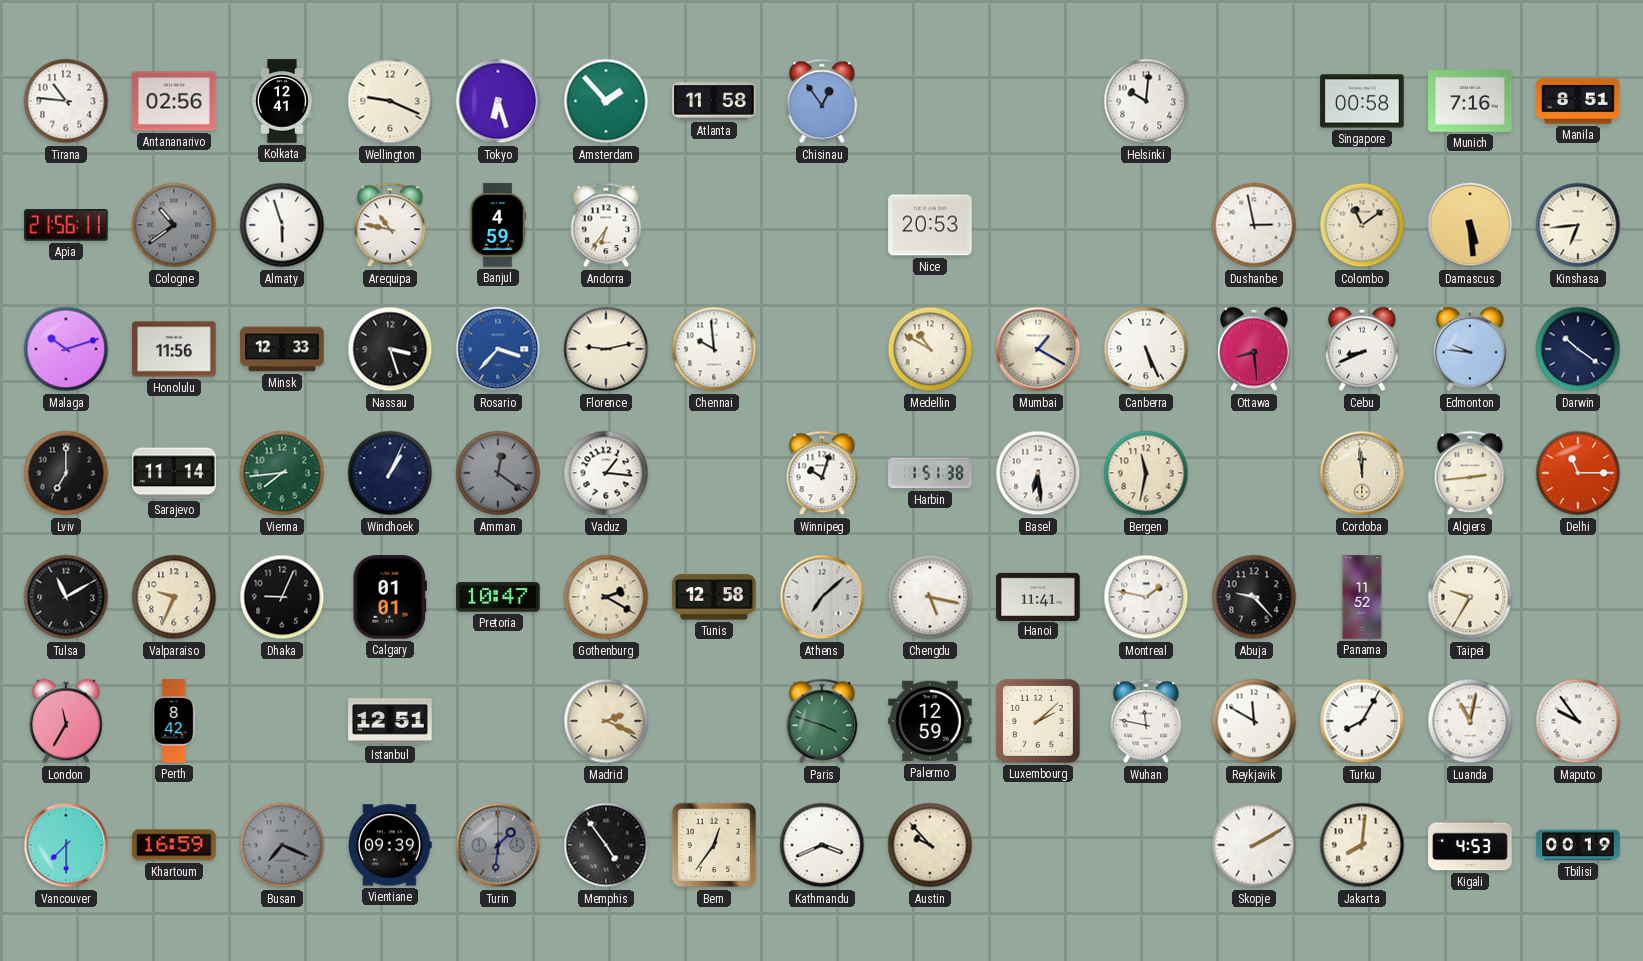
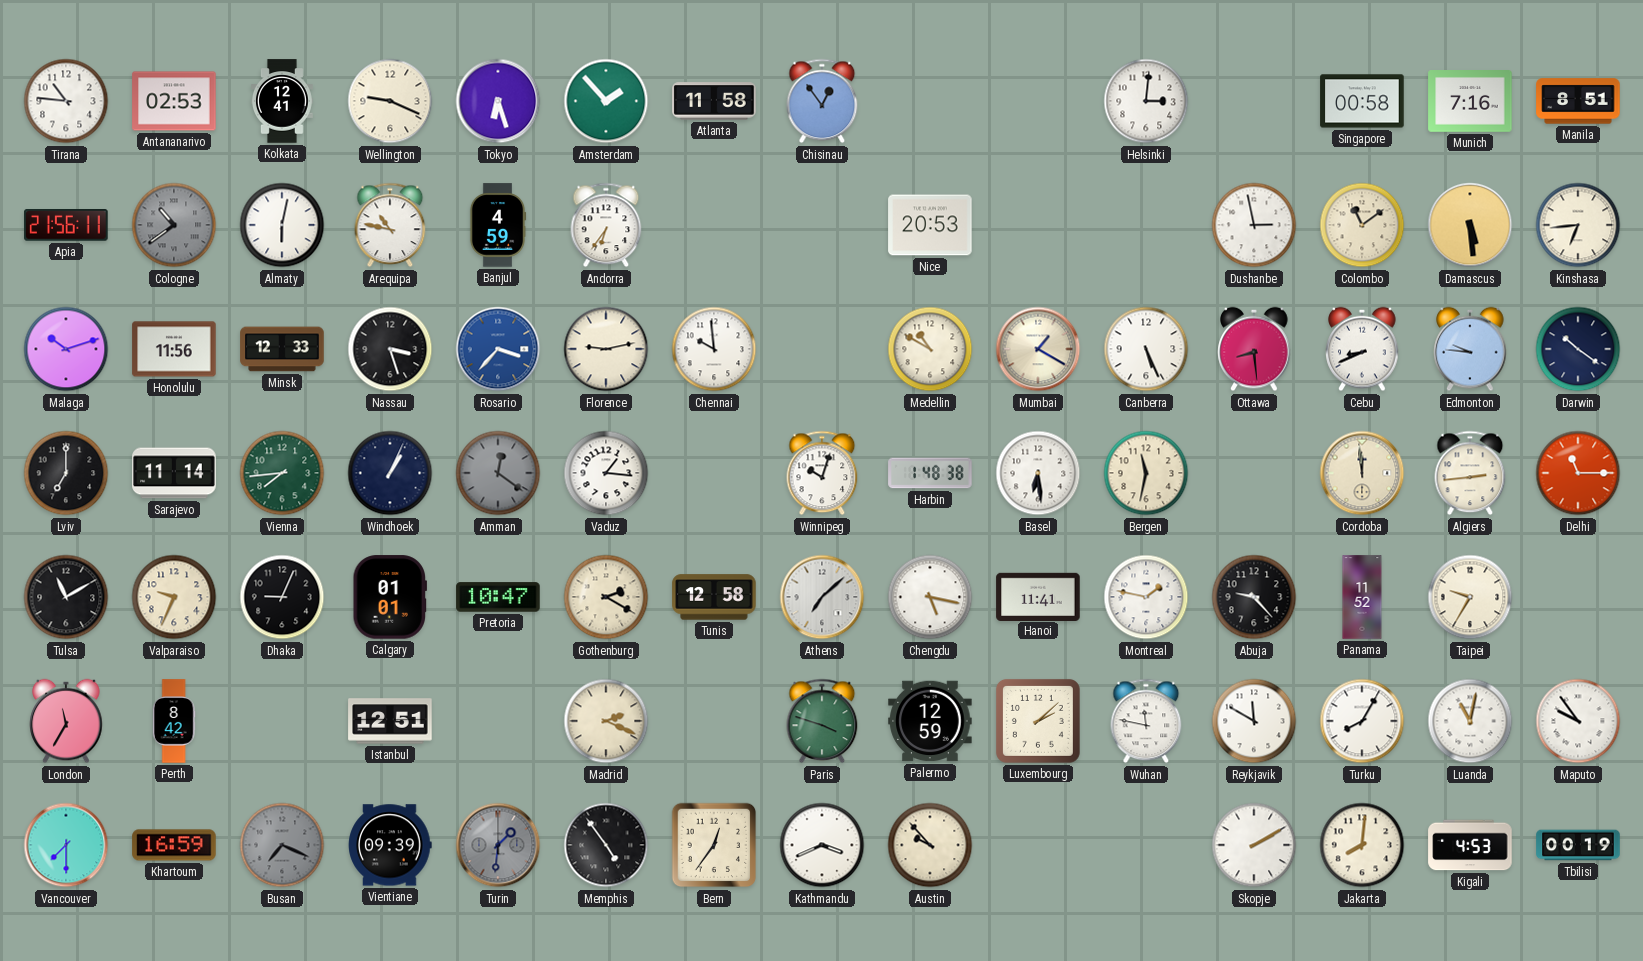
Antananarivo: 02:56 -> 02:53
Helsinki: 10:01 -> 3:01
Almaty: 5:57 -> 6:02
Harbin: 1:51 -> 1:48
